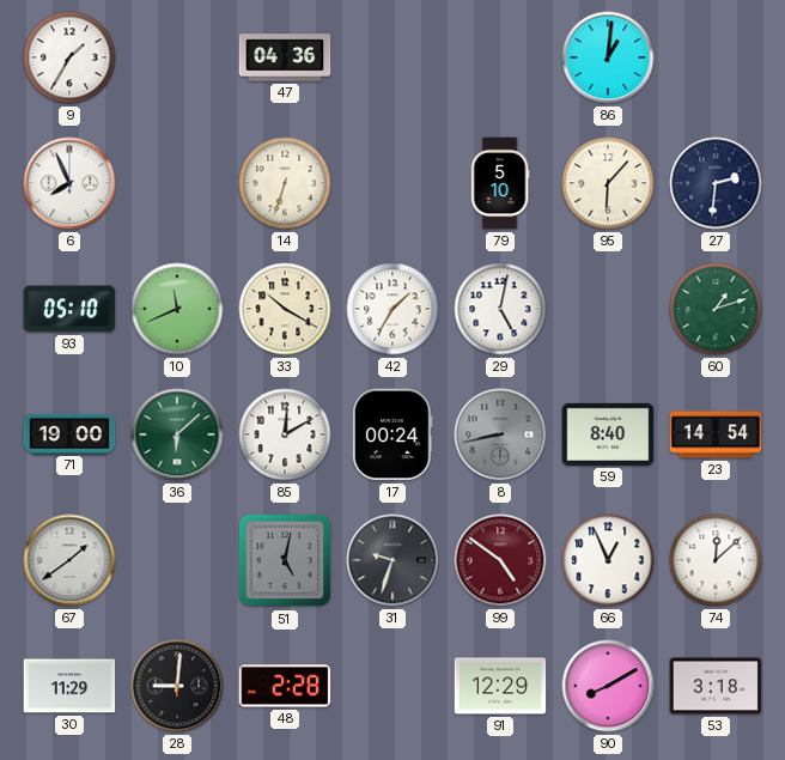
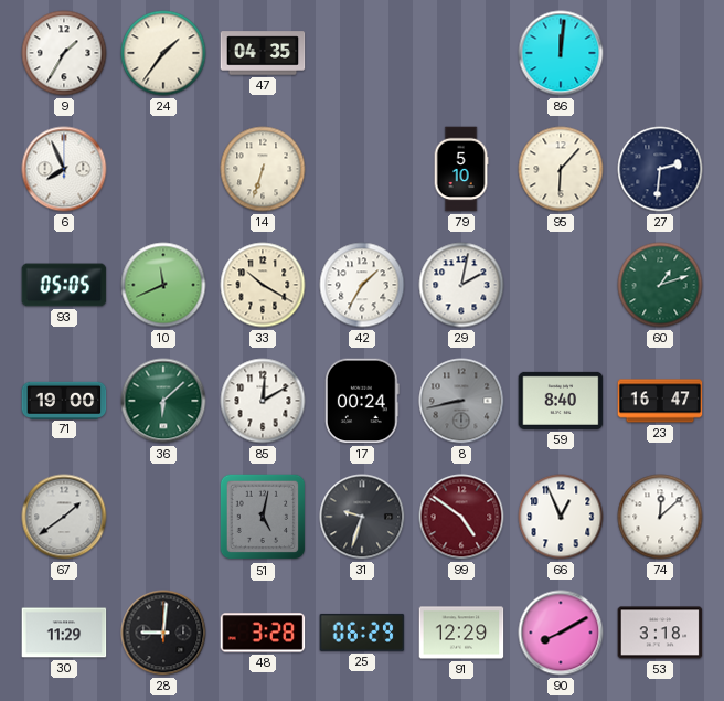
24: none -> 1:36
47: 04:36 -> 04:35
86: 1:01 -> 12:01
93: 05:10 -> 05:05
29: 5:02 -> 2:02
23: 14:54 -> 16:47
48: 2:28 -> 3:28
25: none -> 06:29
